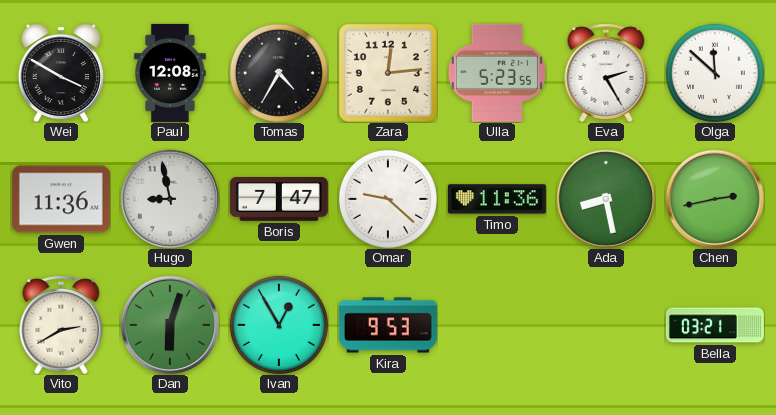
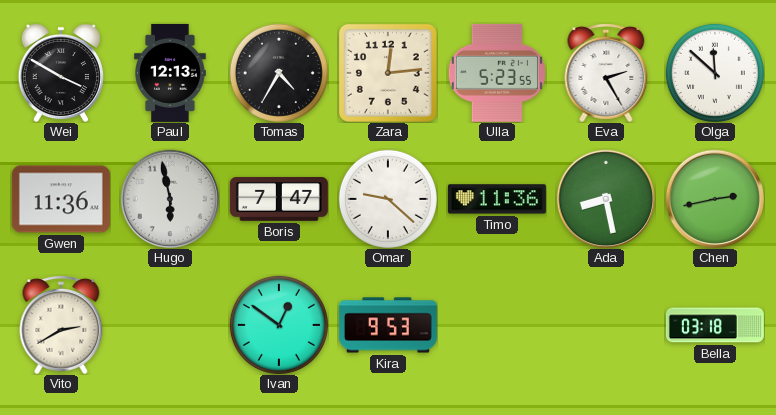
Paul: 12:08 -> 12:13
Hugo: 8:58 -> 5:58
Dan: 6:03 -> none
Ivan: 12:55 -> 12:51
Bella: 03:21 -> 03:18
